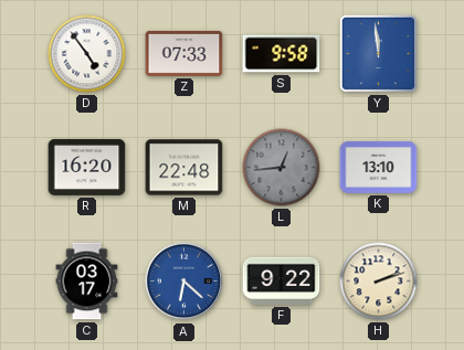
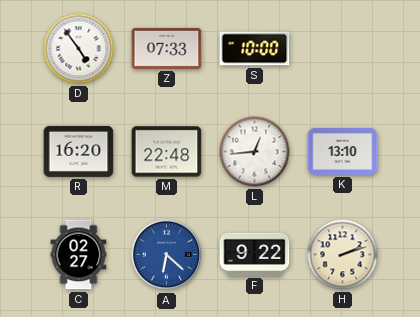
S: 9:58 -> 10:00
Y: 11:59 -> none
L dial: grey -> white
C: 03:17 -> 02:27
